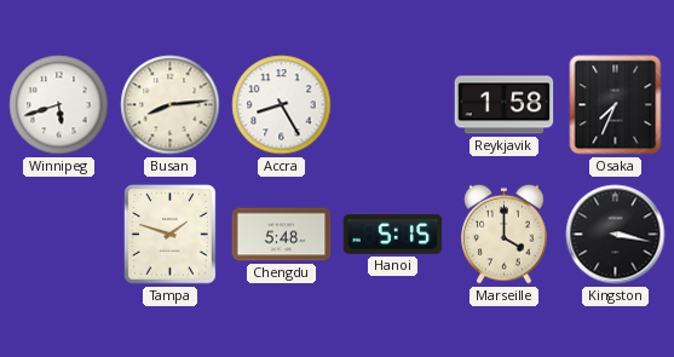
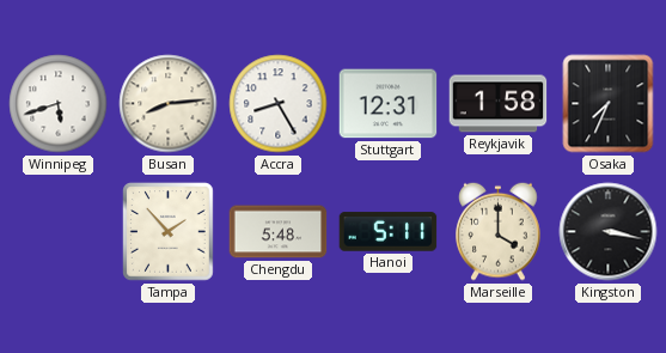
Stuttgart: none -> 12:31
Tampa: 1:48 -> 1:53
Hanoi: 5:15 -> 5:11
